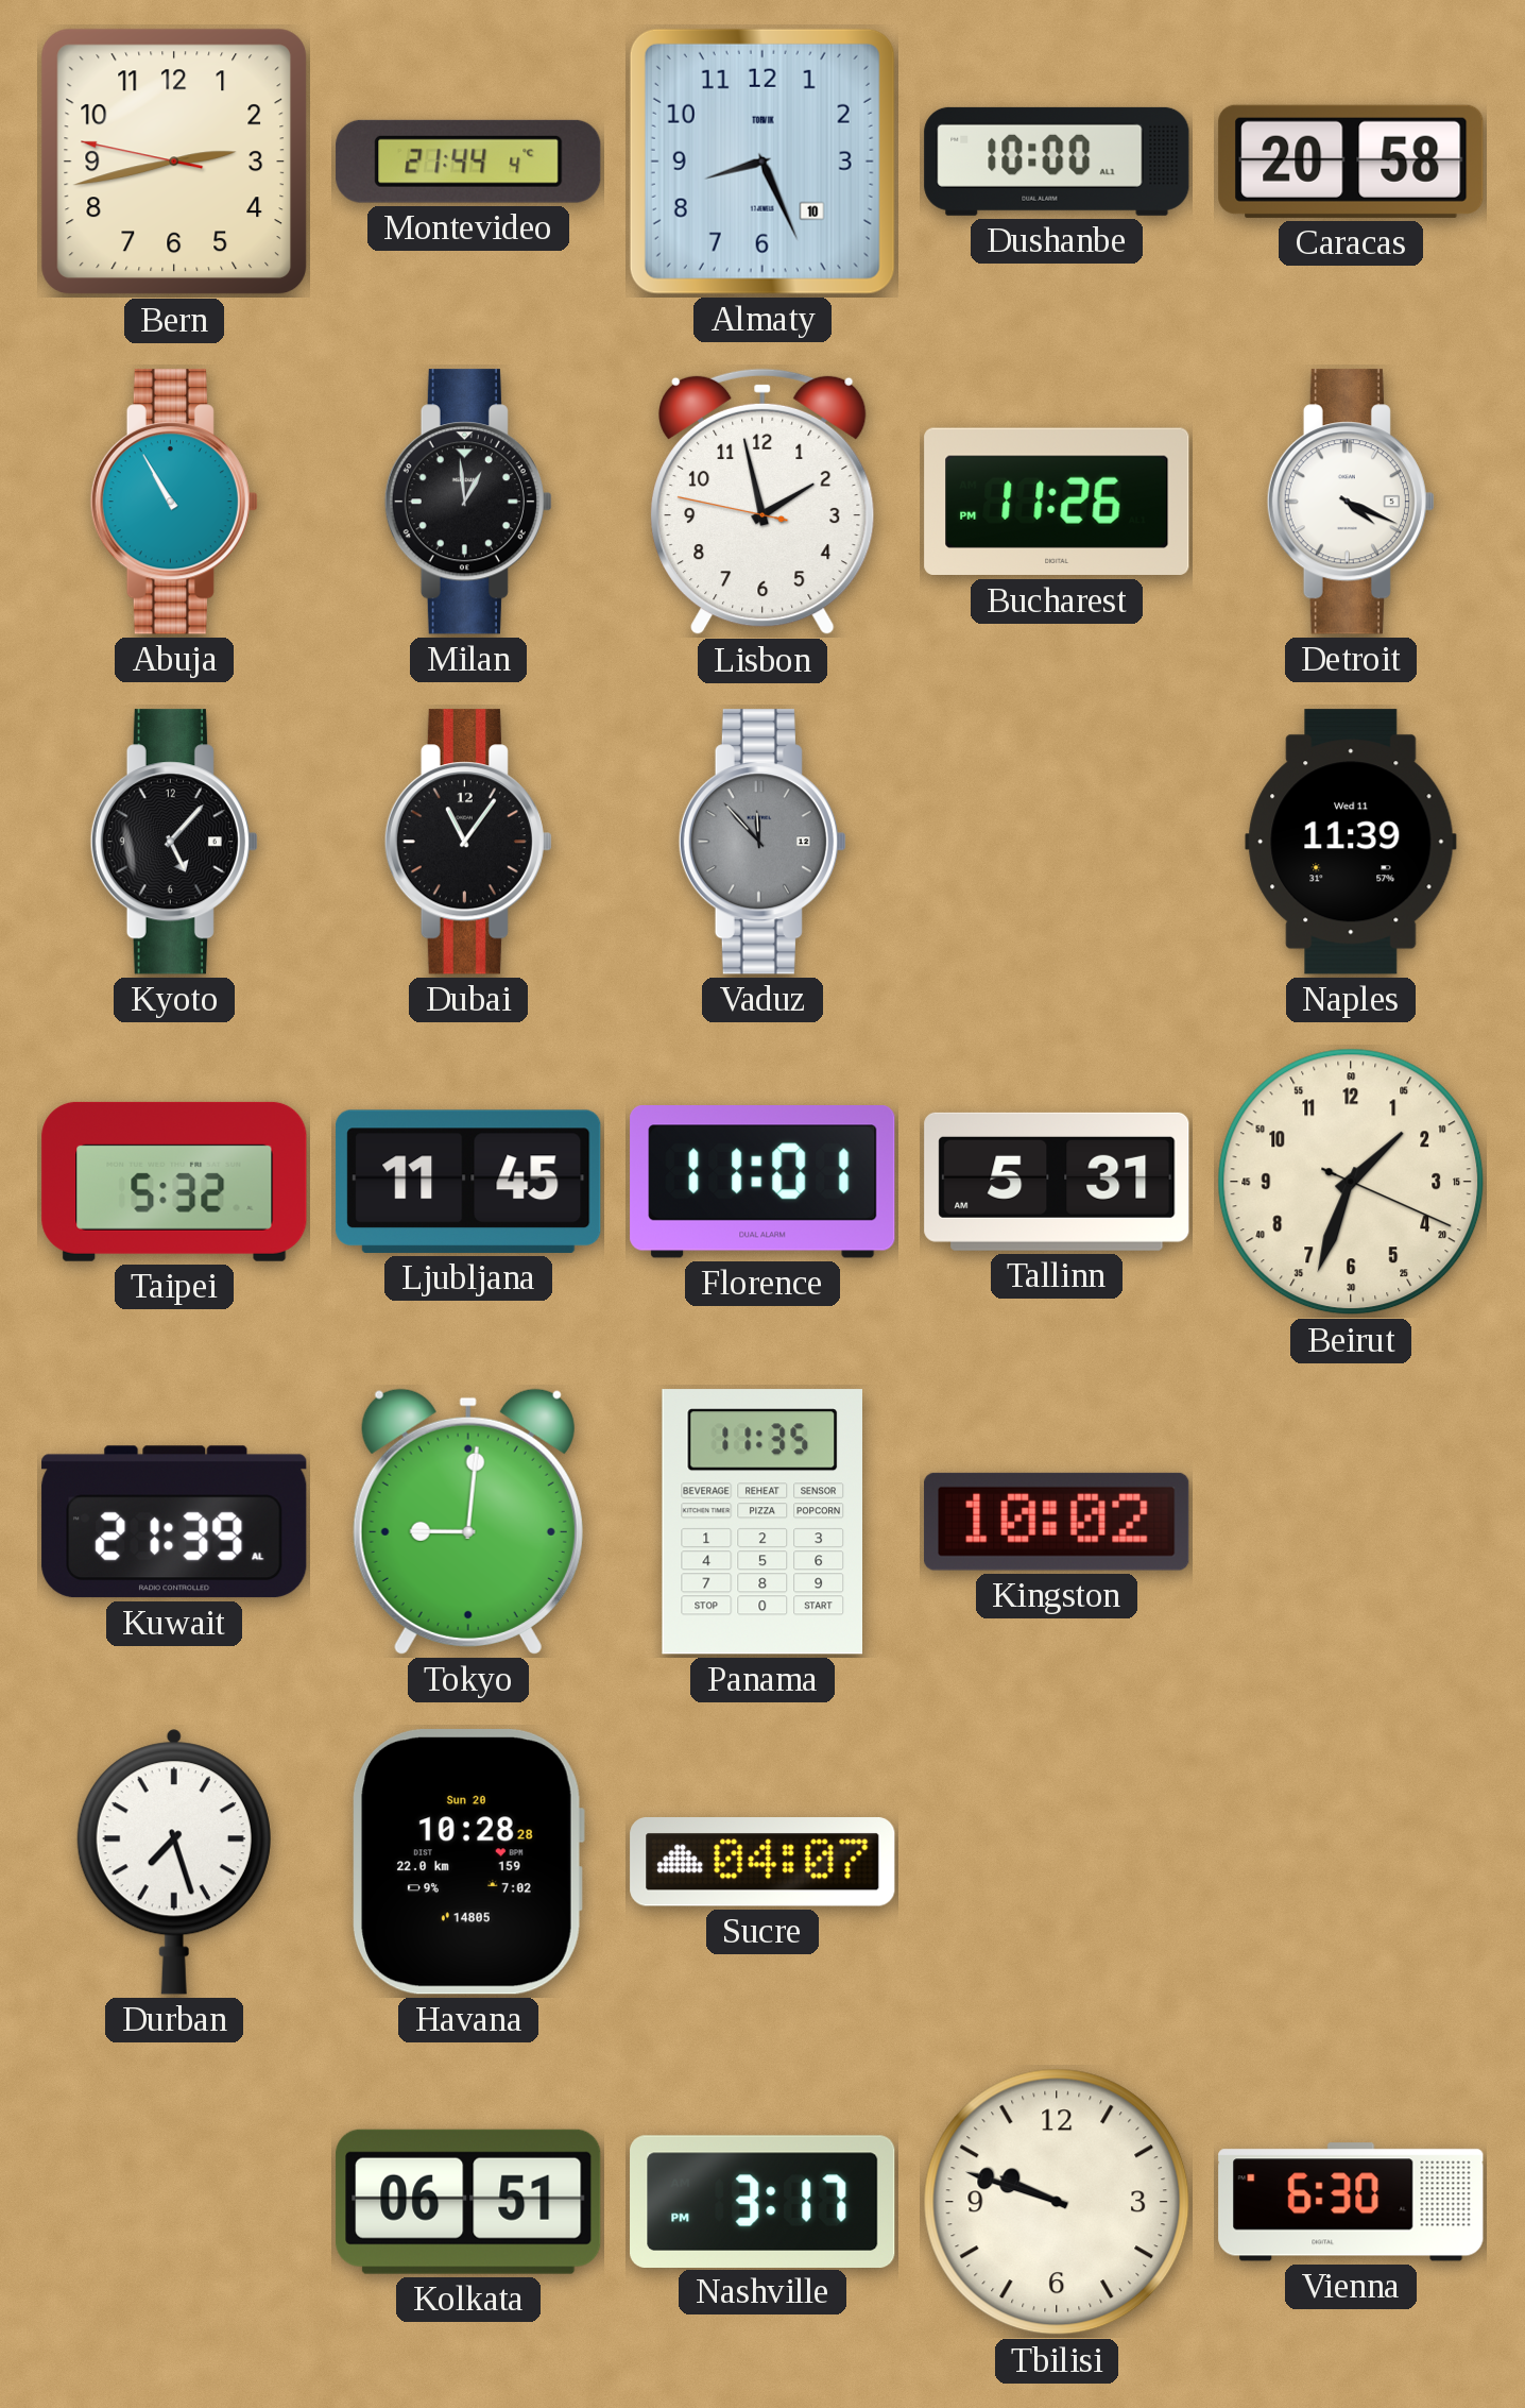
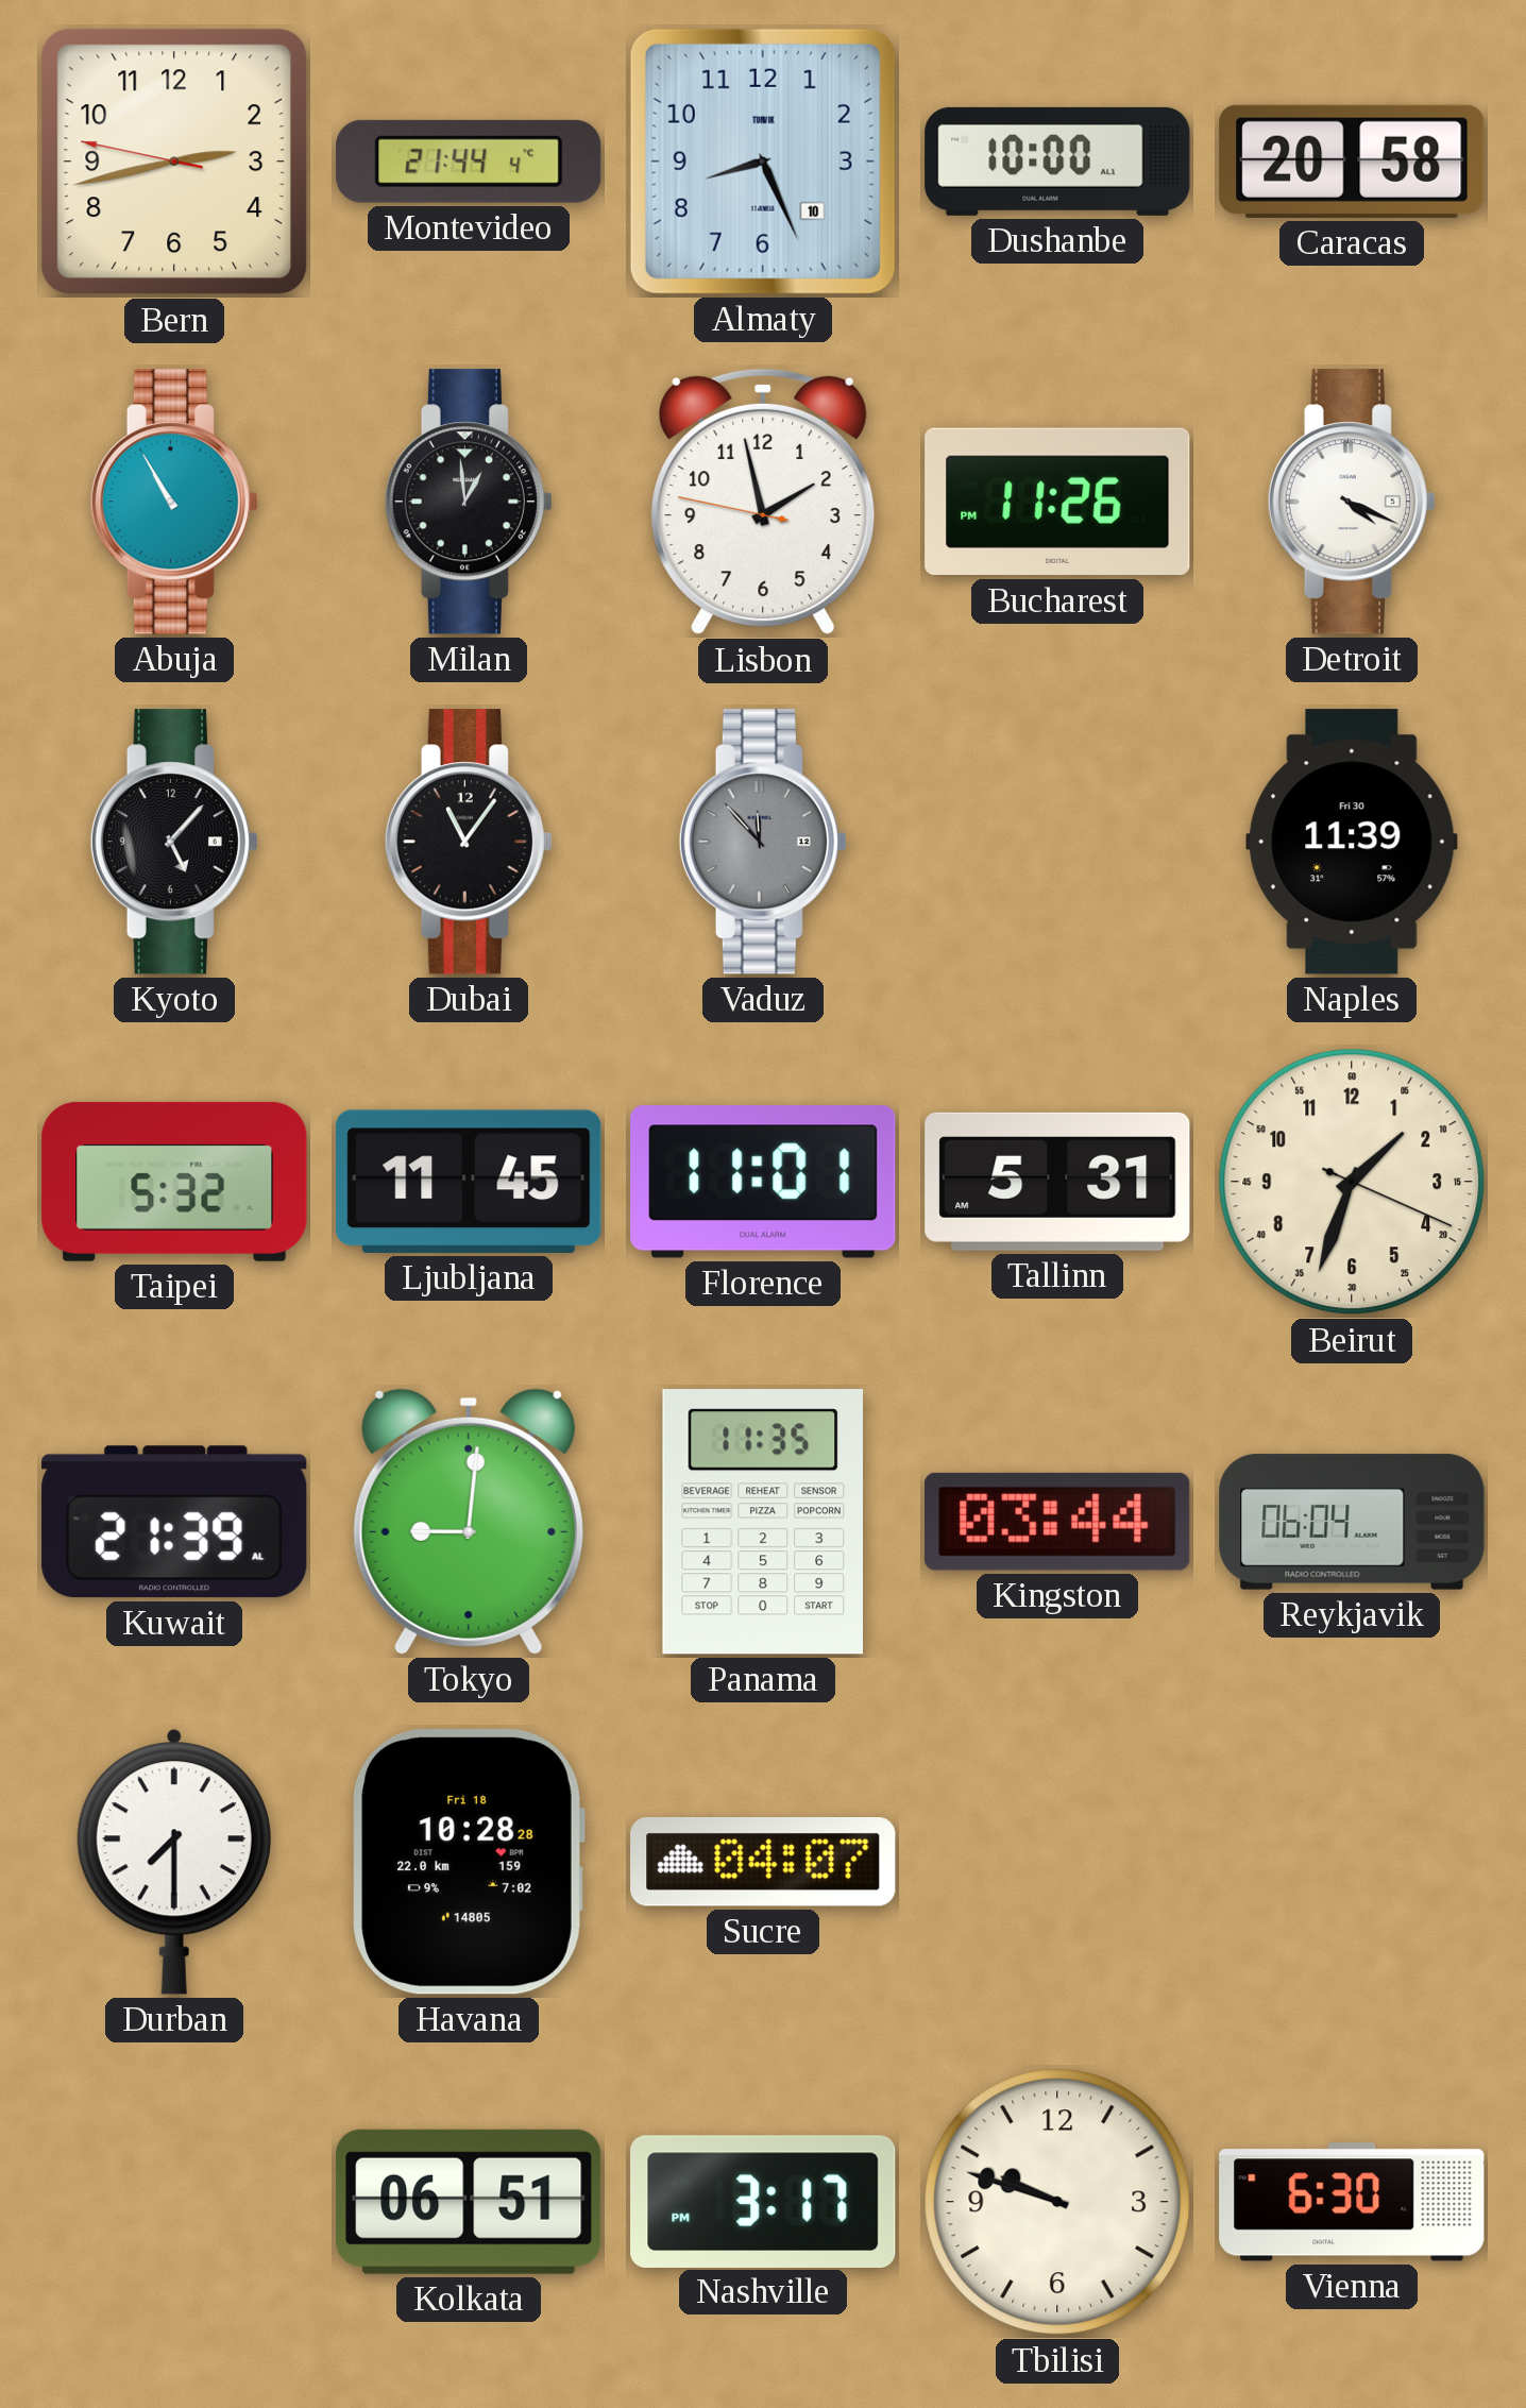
Naples date: Wed 11 -> Fri 30
Kingston: 10:02 -> 03:44
Reykjavik: none -> 06:04
Durban: 7:27 -> 7:30
Havana date: Sun 20 -> Fri 18
